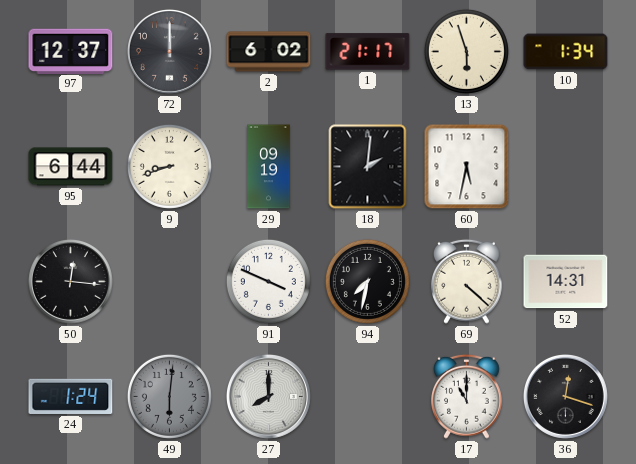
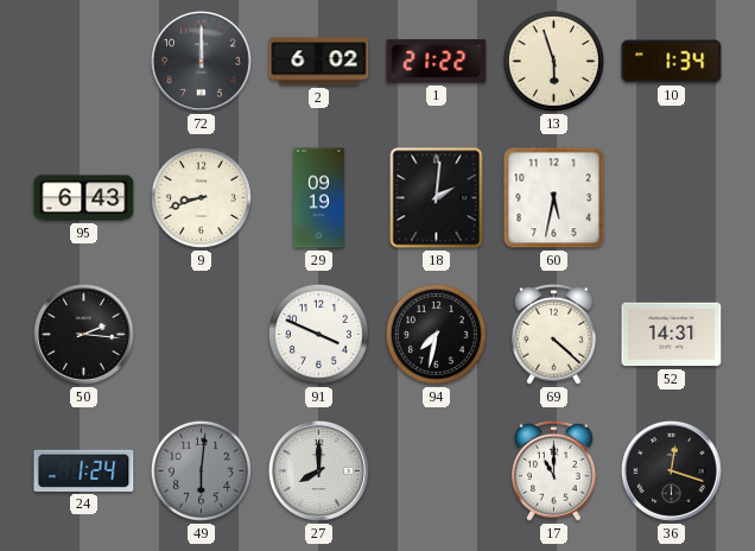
97: 12:37 -> none
1: 21:17 -> 21:22
95: 6:44 -> 6:43
50: 12:16 -> 2:16
